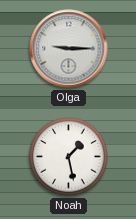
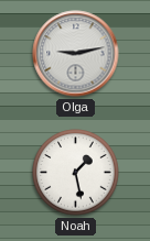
Olga: 9:15 -> 9:13
